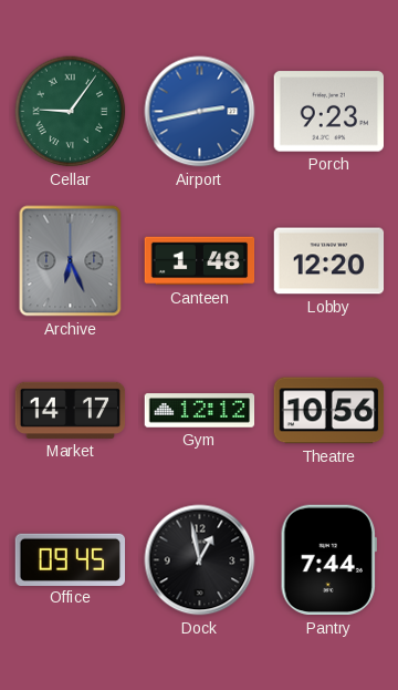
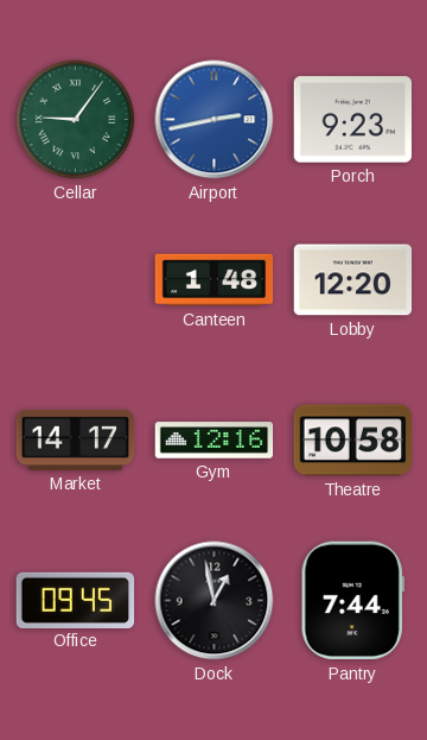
Archive: 6:26 -> none
Gym: 12:12 -> 12:16
Theatre: 10:56 -> 10:58
